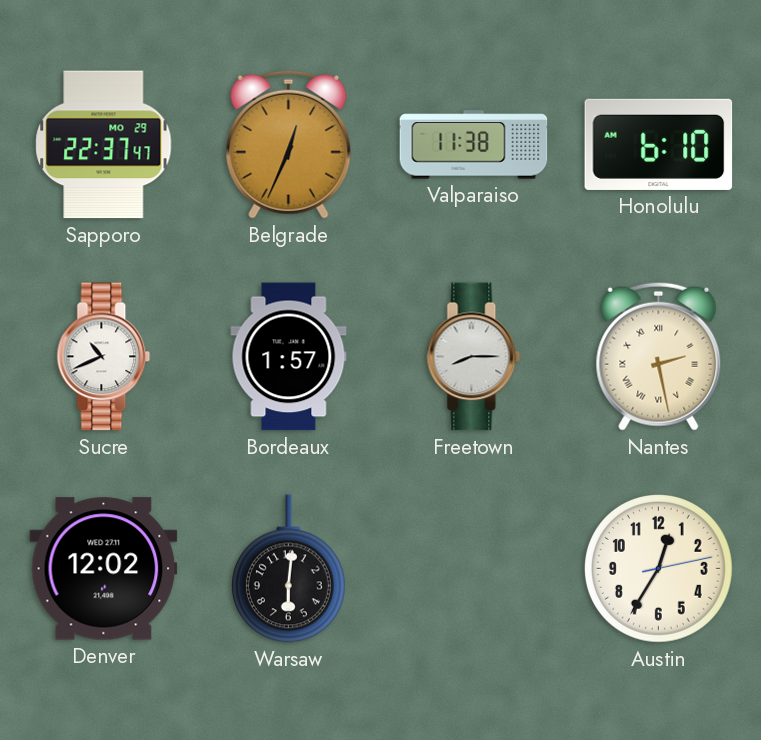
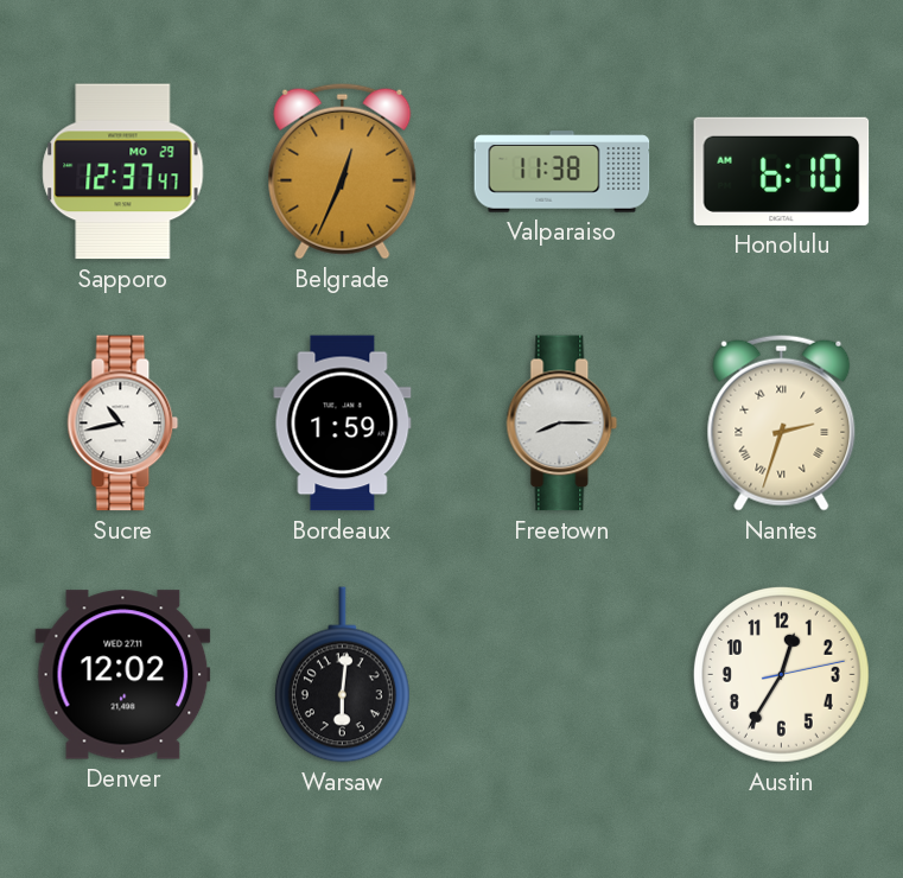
Sapporo: 22:37 -> 12:37
Sucre: 10:41 -> 10:43
Bordeaux: 1:57 -> 1:59
Nantes: 2:28 -> 2:33
